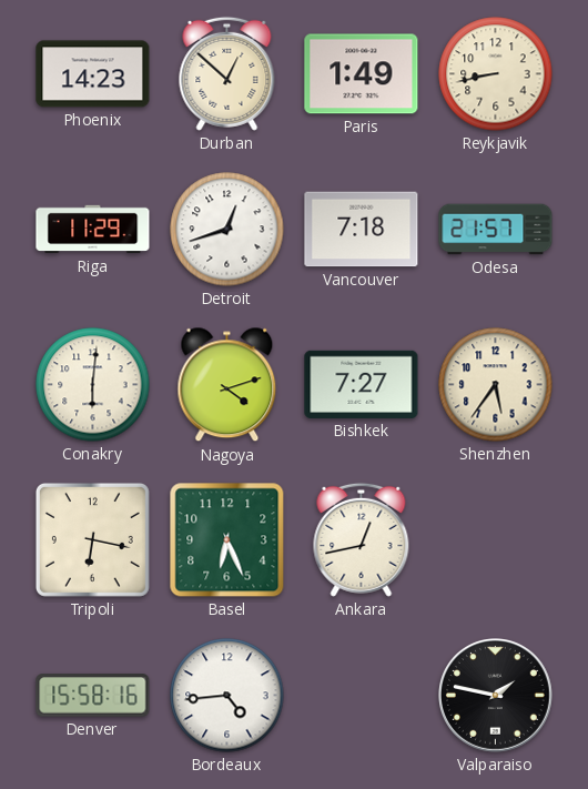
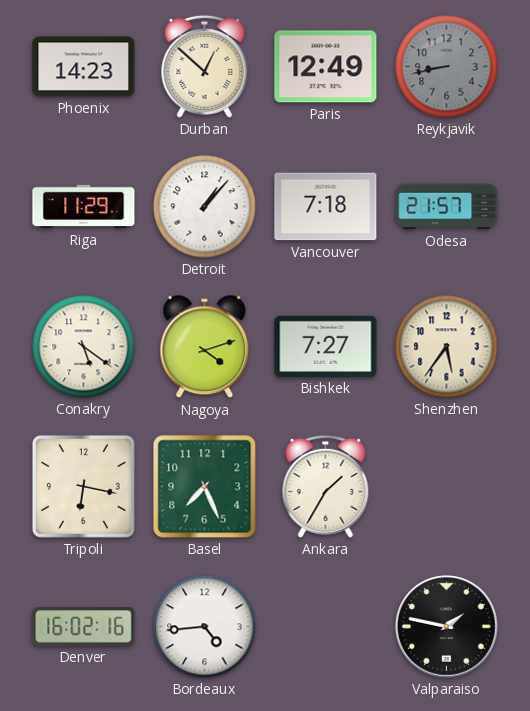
Paris: 1:49 -> 12:49
Reykjavik dial: cream -> grey
Detroit: 12:42 -> 1:07
Conakry: 6:01 -> 5:21
Basel: 6:26 -> 7:26
Ankara: 12:43 -> 1:35
Denver: 15:58 -> 16:02
